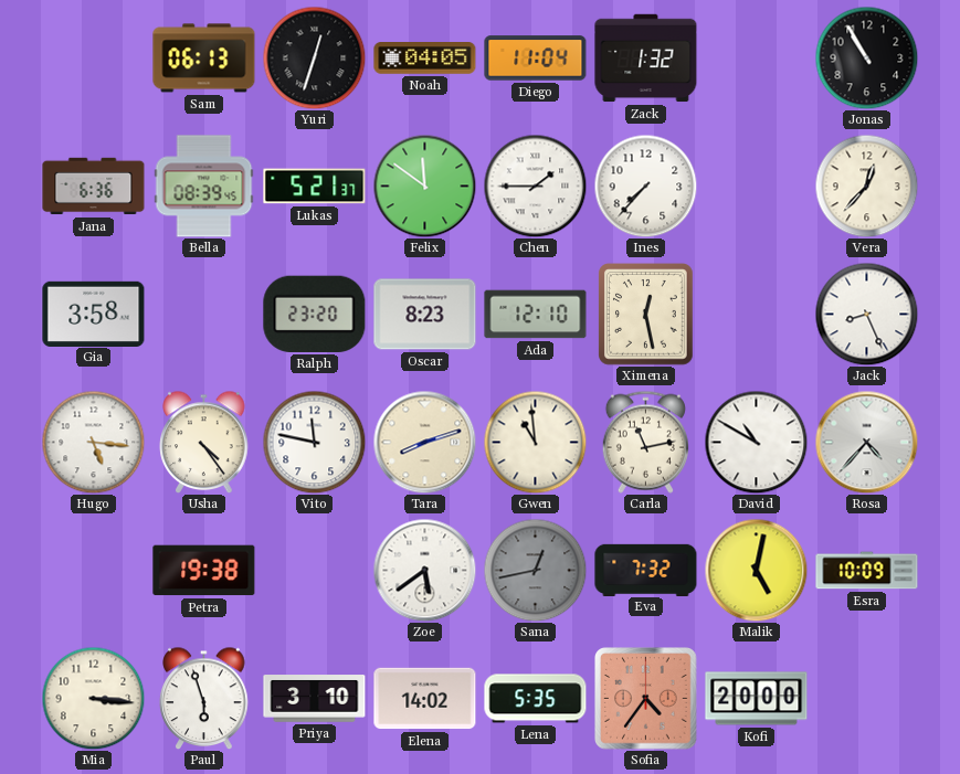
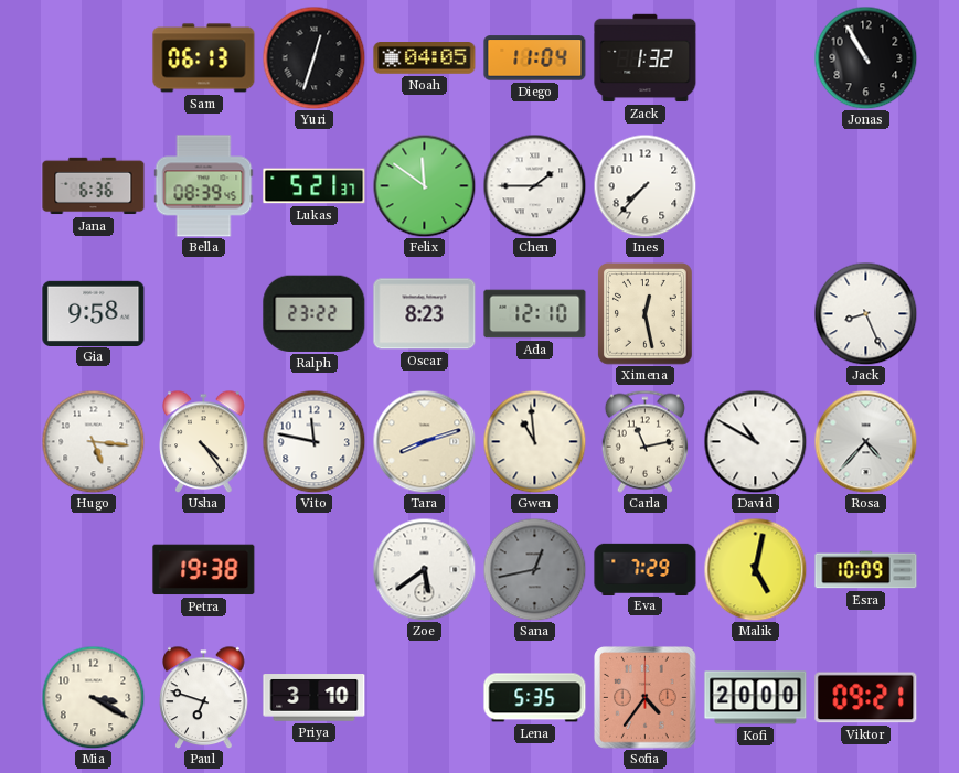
Vera: 12:37 -> none
Gia: 3:58 -> 9:58
Ralph: 23:20 -> 23:22
Eva: 7:32 -> 7:29
Mia: 3:16 -> 3:20
Paul: 5:57 -> 6:48
Elena: 14:02 -> none
Viktor: none -> 09:21
